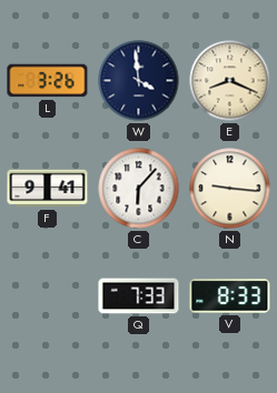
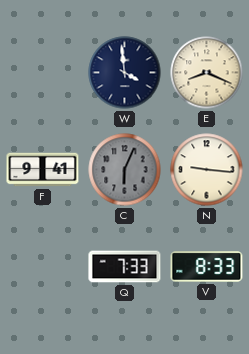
L: 3:26 -> none
C: 6:07 -> 6:04
C dial: white -> grey
